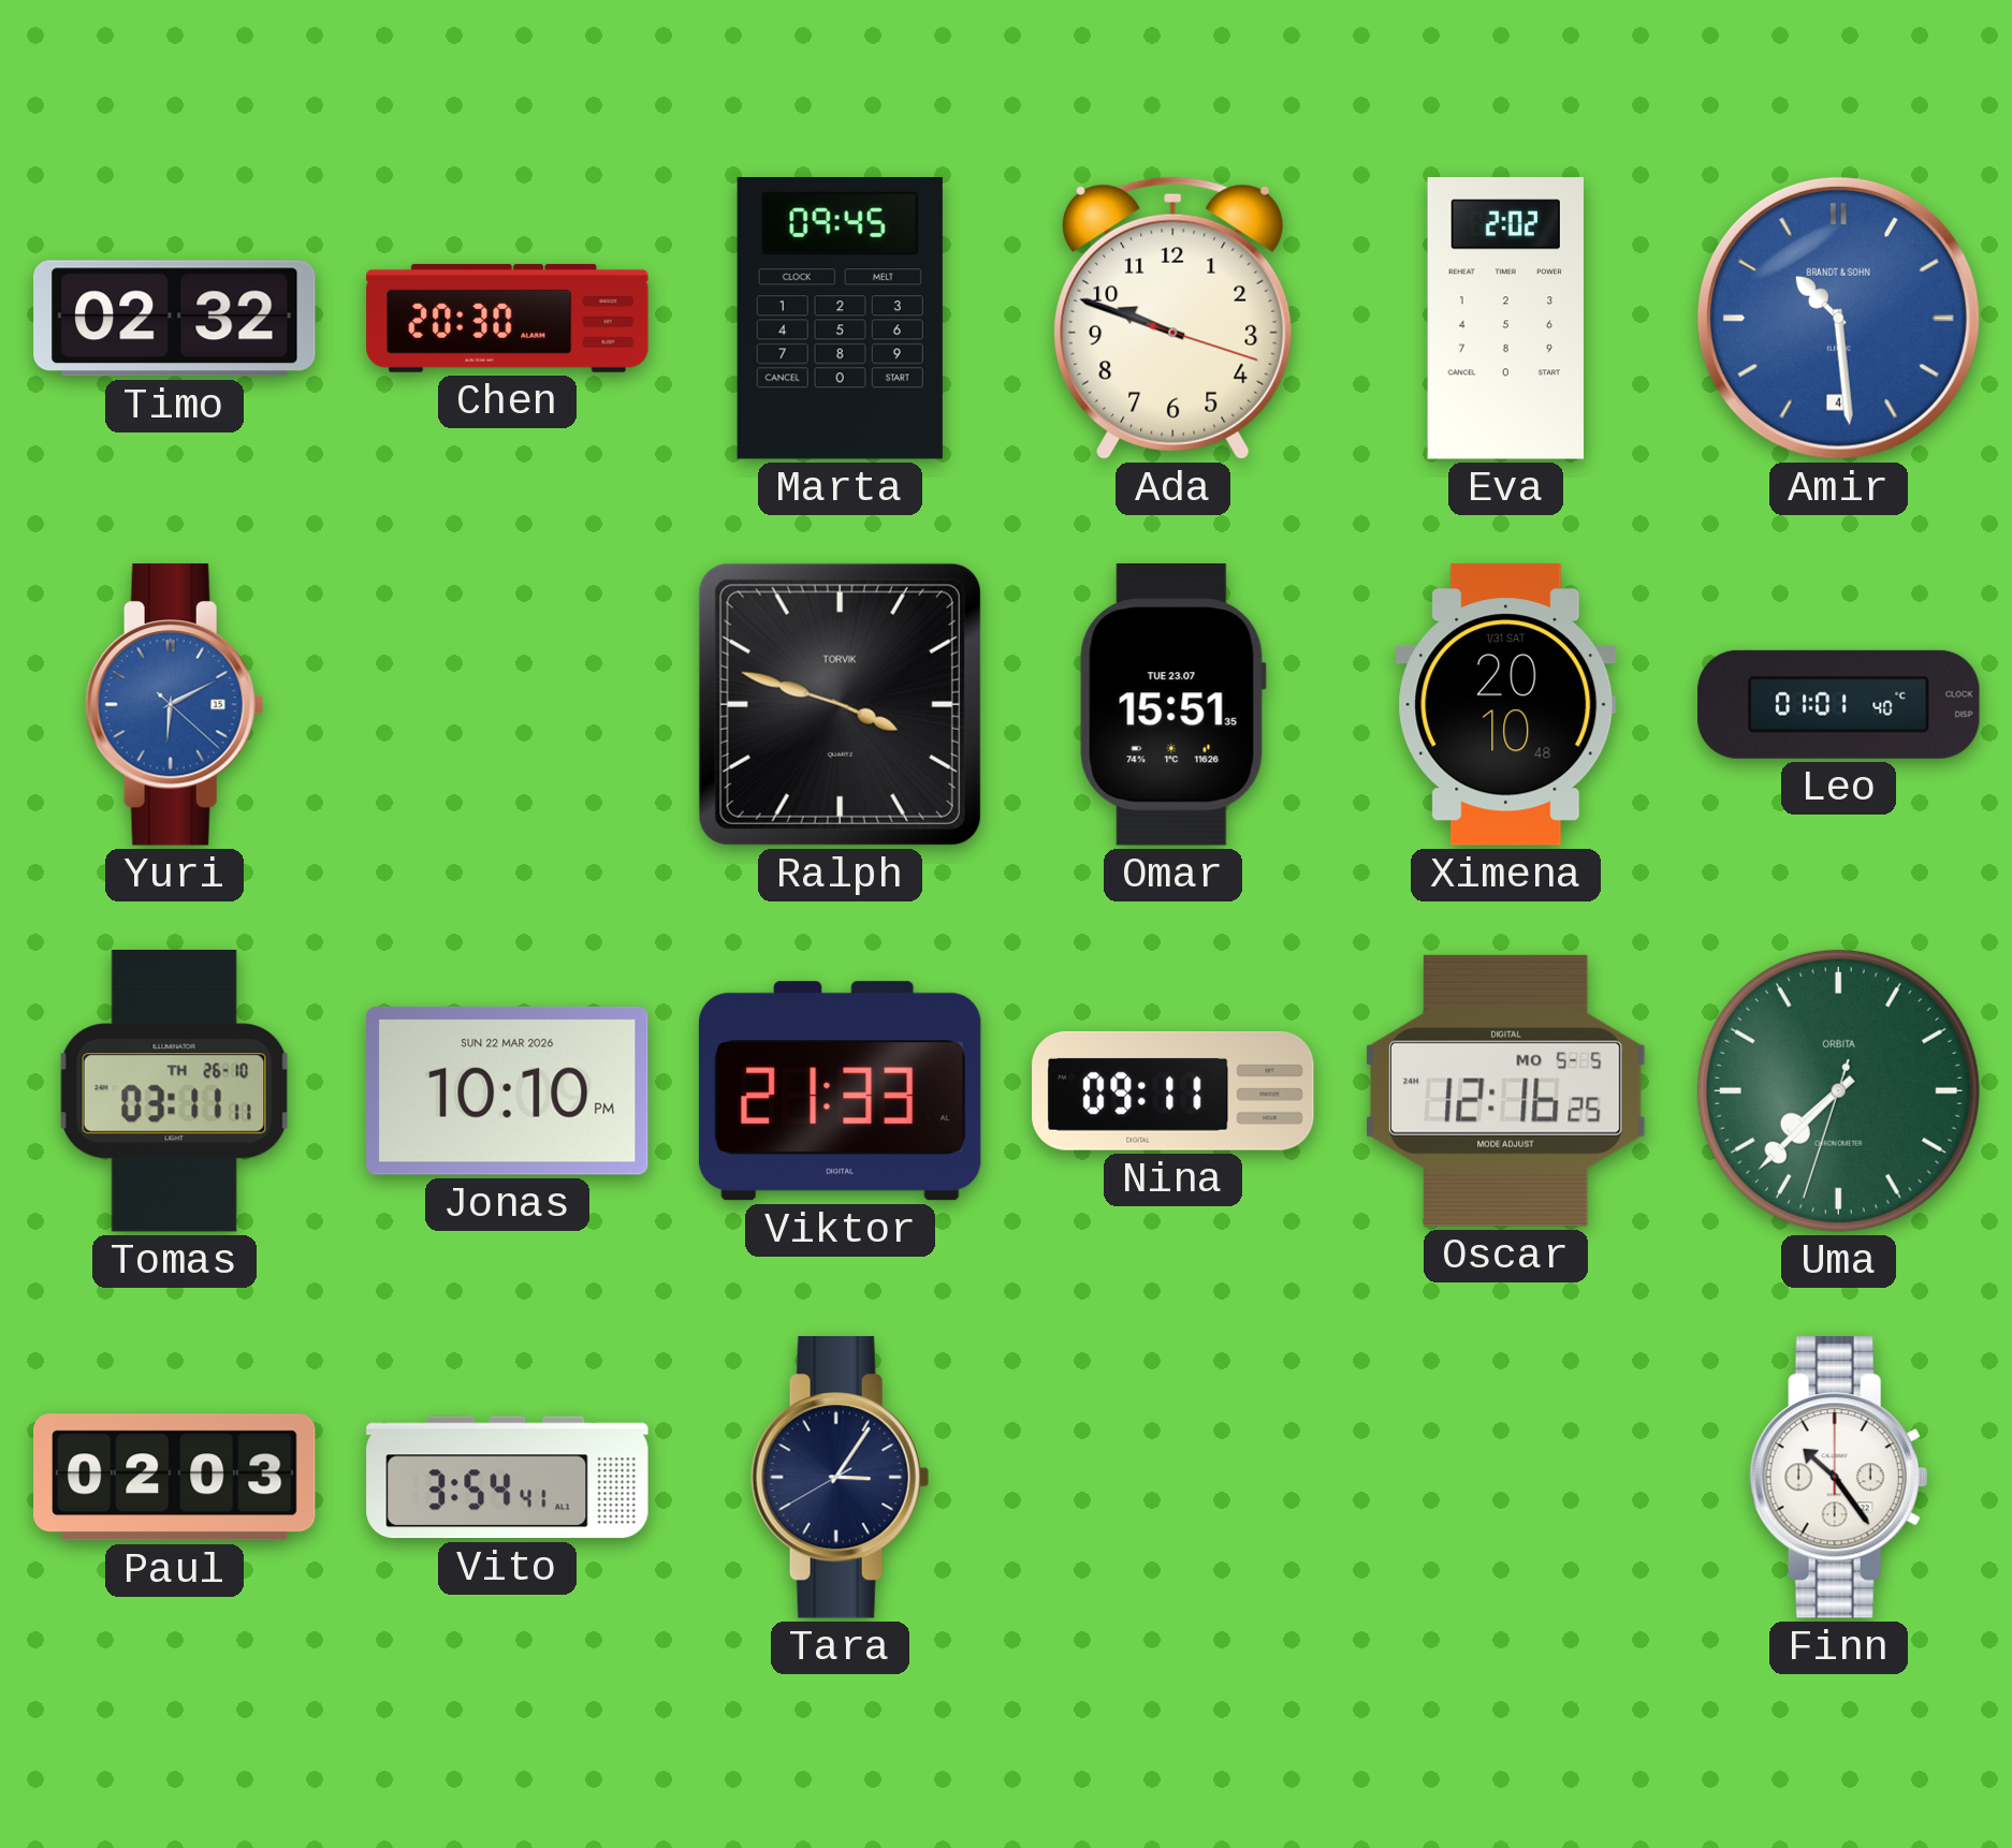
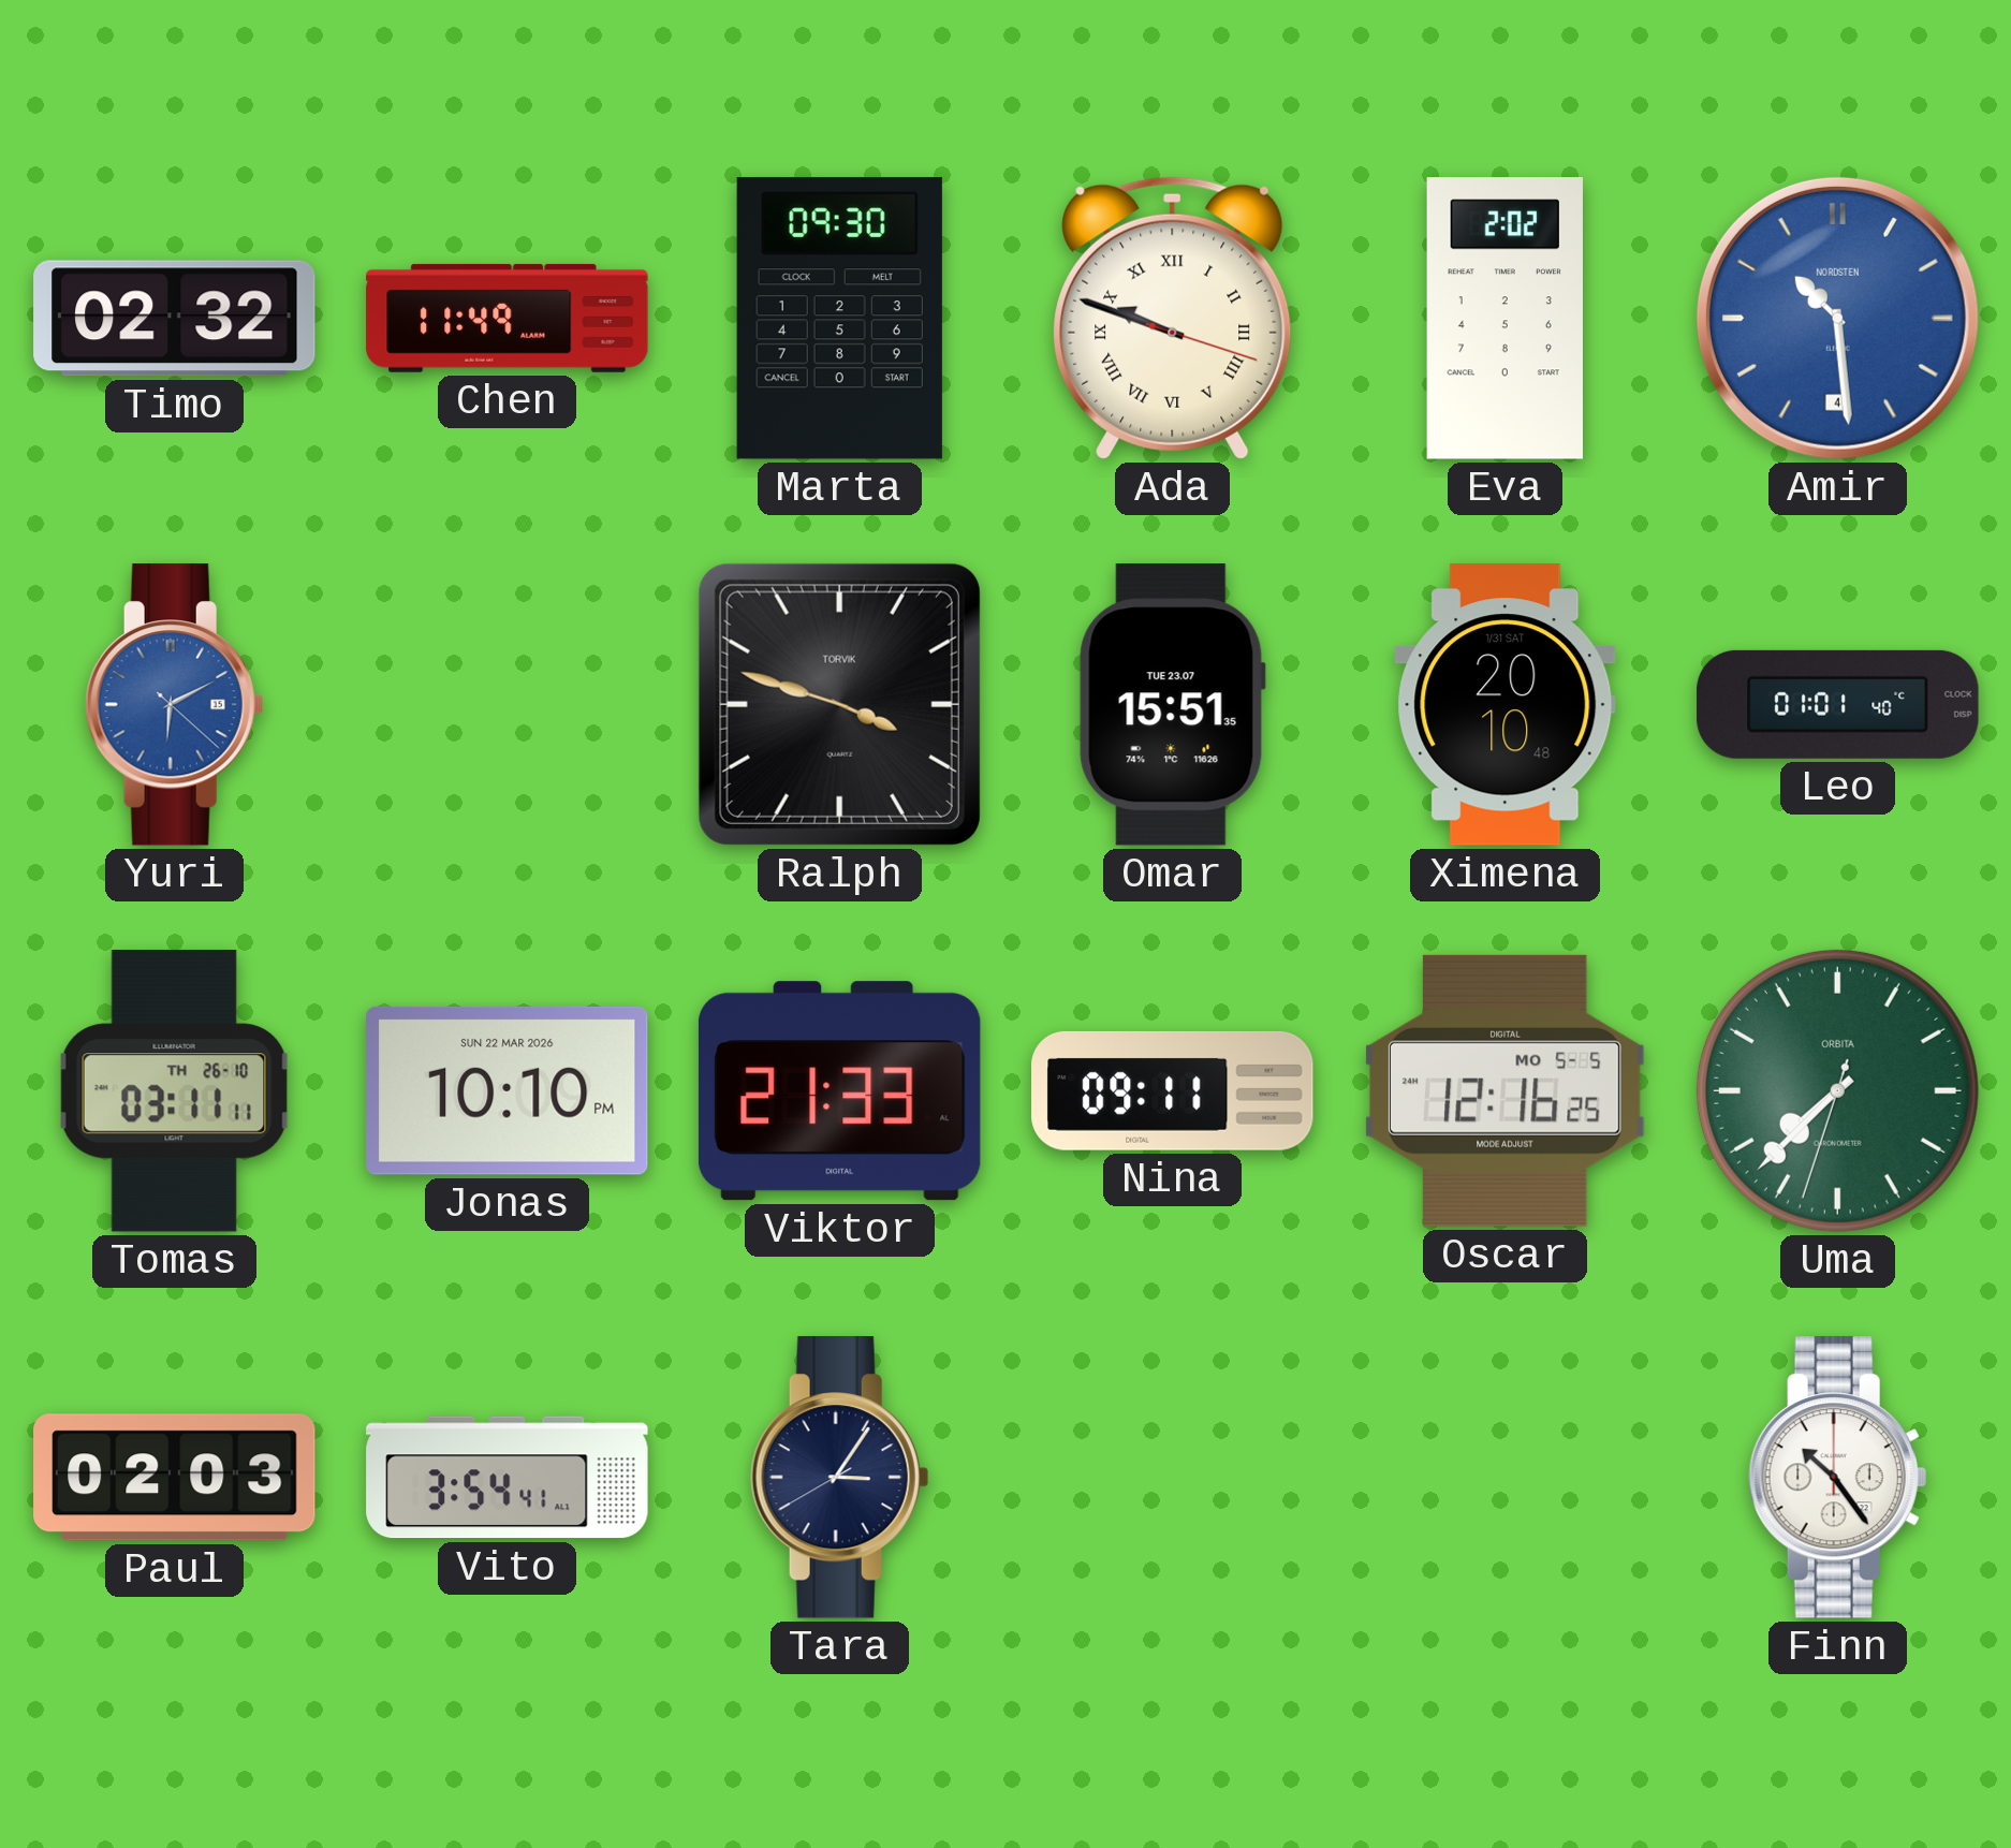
Chen: 20:30 -> 11:49
Marta: 09:45 -> 09:30
Ada numerals: Arabic -> Roman
Amir brand: BRANDT & SOHN -> NORDSTEN
